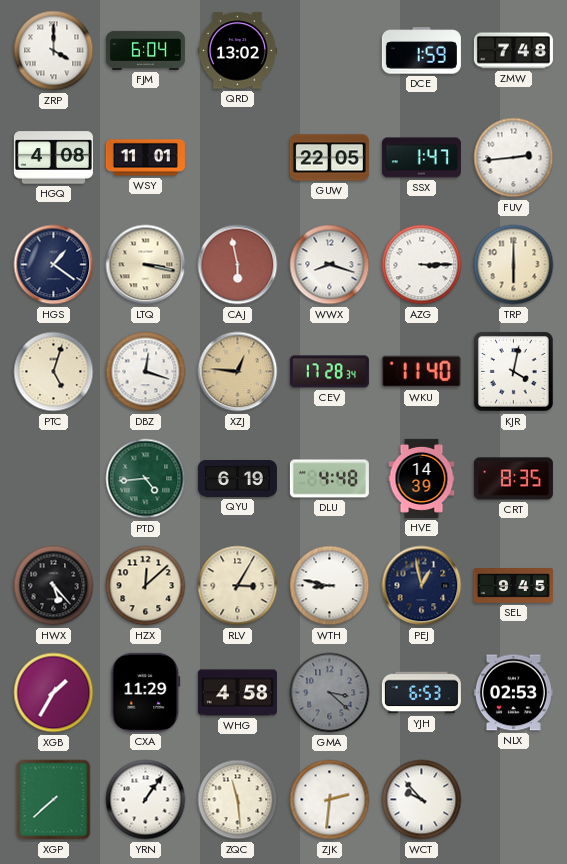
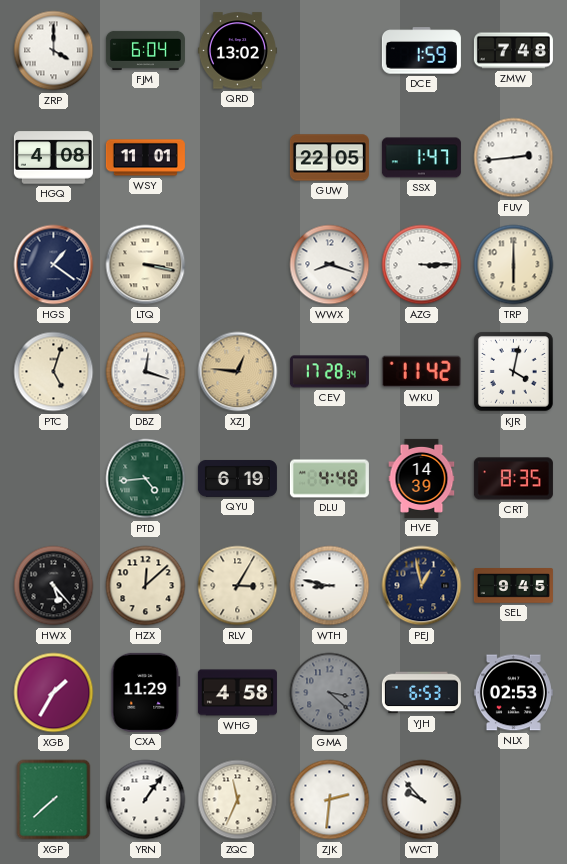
CAJ: 5:58 -> none
WKU: 11:40 -> 11:42
ZQC: 11:29 -> 11:34
